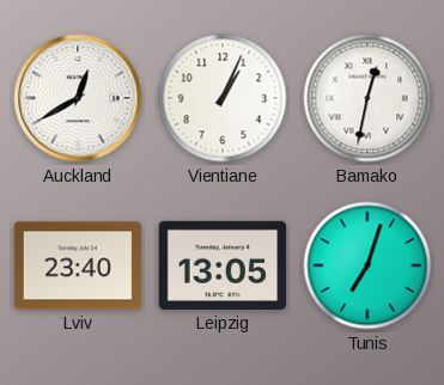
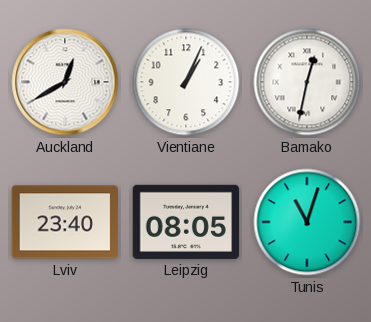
Leipzig: 13:05 -> 08:05
Tunis: 7:03 -> 11:03
